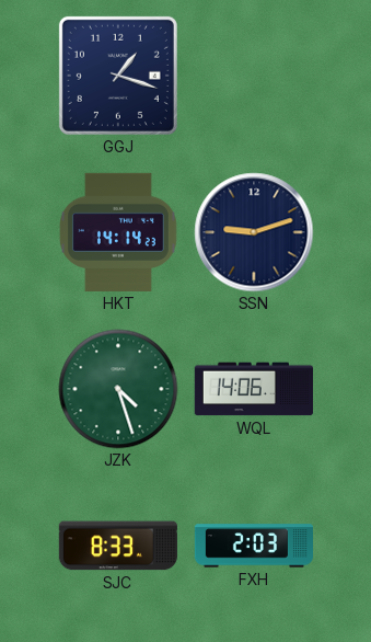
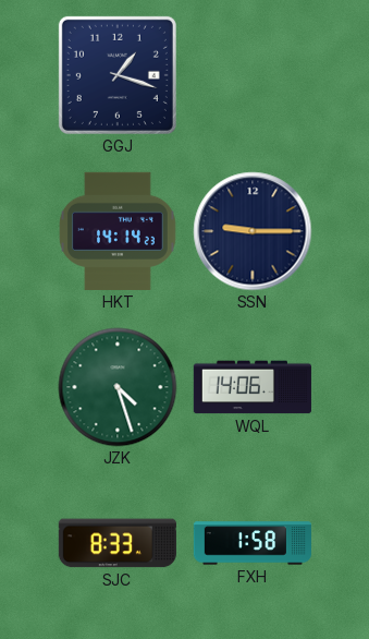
SSN: 9:12 -> 9:15
FXH: 2:03 -> 1:58
